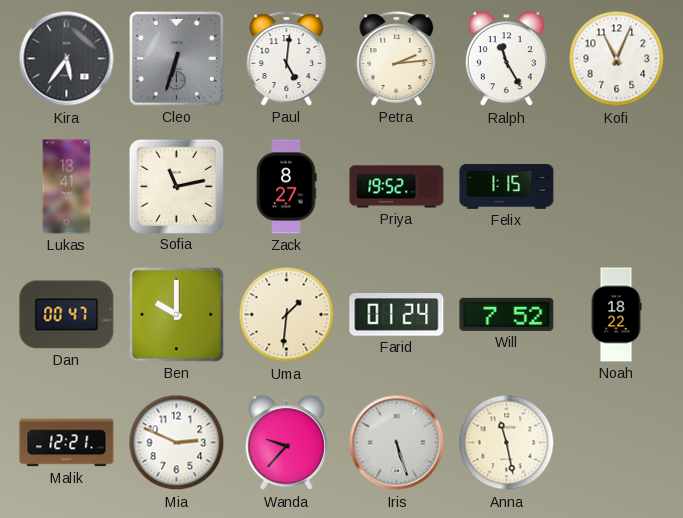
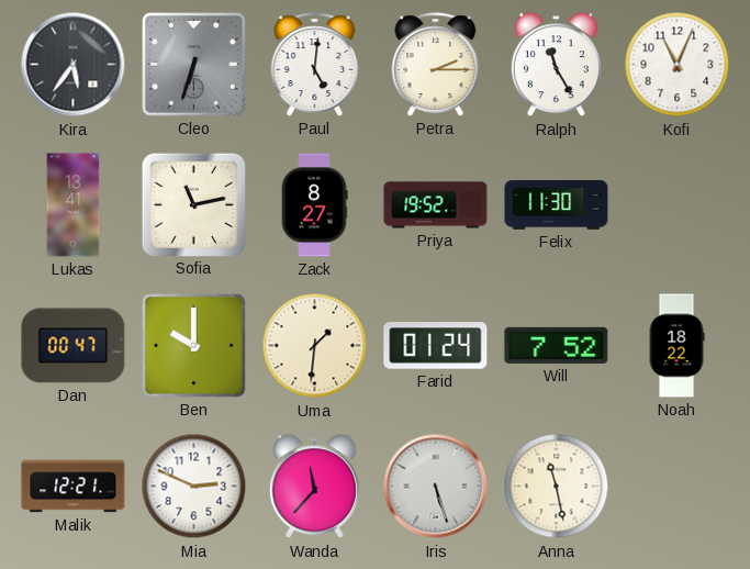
Petra: 2:14 -> 2:15
Felix: 1:15 -> 11:30
Wanda: 9:37 -> 11:37
